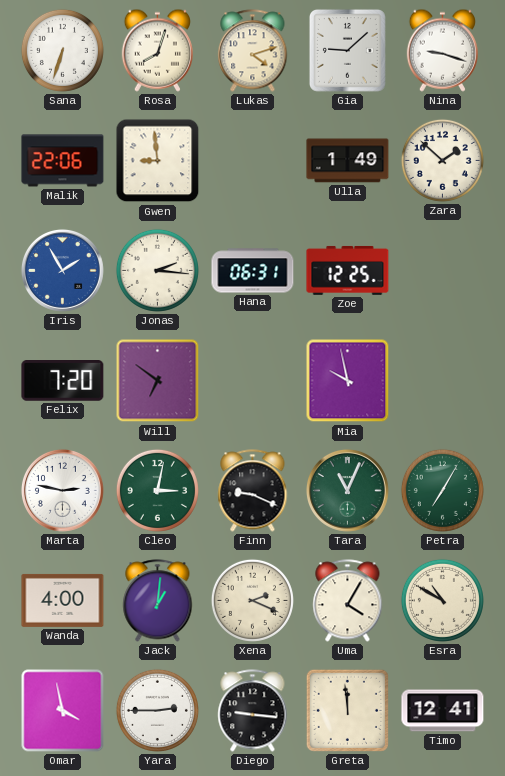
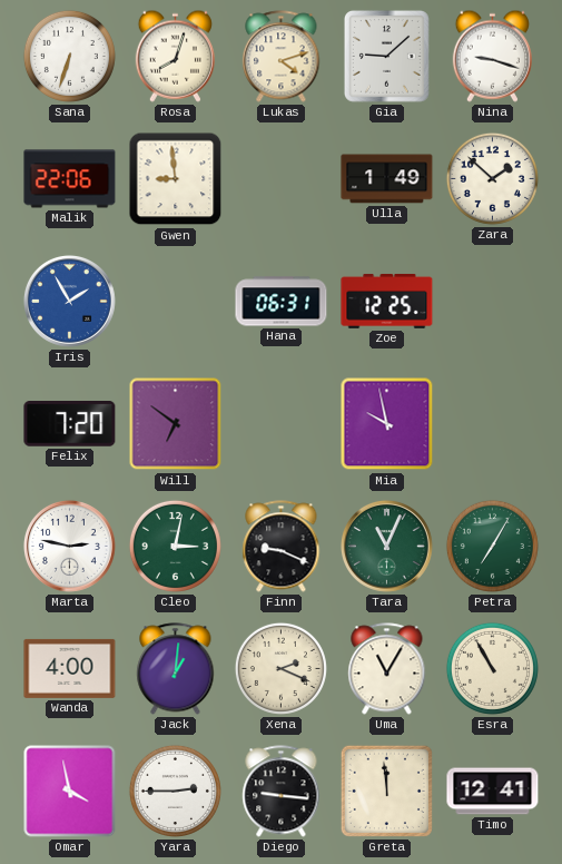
Jonas: 2:16 -> none
Uma: 4:05 -> 11:05
Esra: 10:50 -> 10:55
